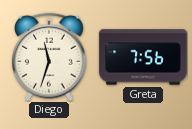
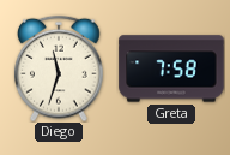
Greta: 7:56 -> 7:58
